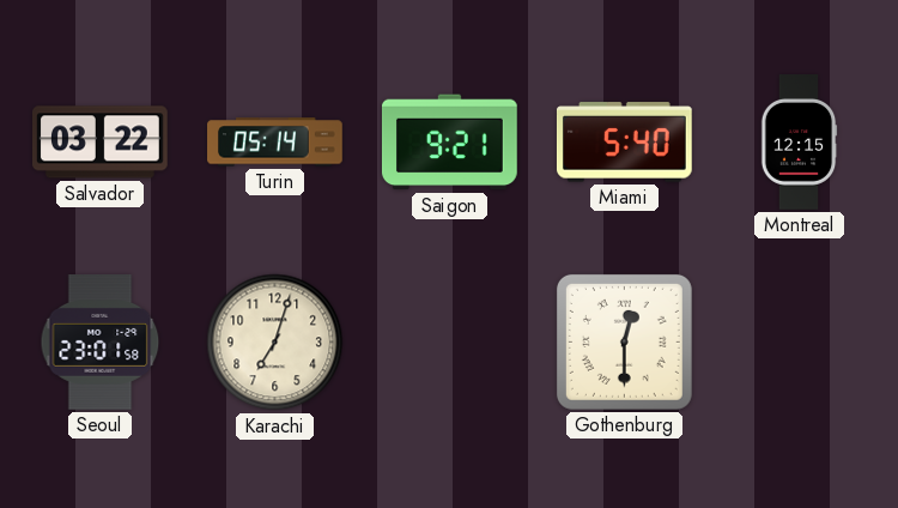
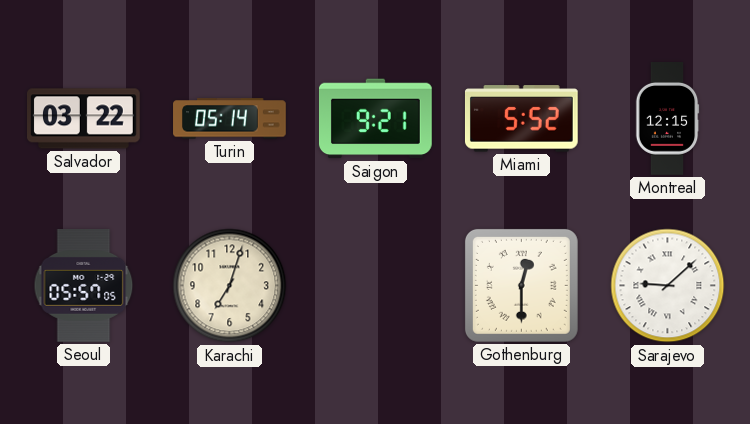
Miami: 5:40 -> 5:52
Seoul: 23:01 -> 05:57
Sarajevo: none -> 9:08
